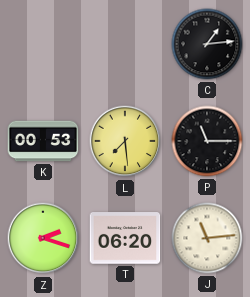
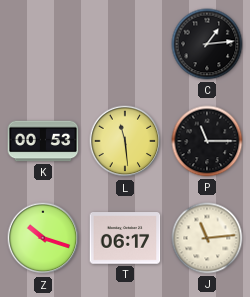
L: 7:29 -> 11:29
Z: 2:18 -> 10:18
T: 06:20 -> 06:17
